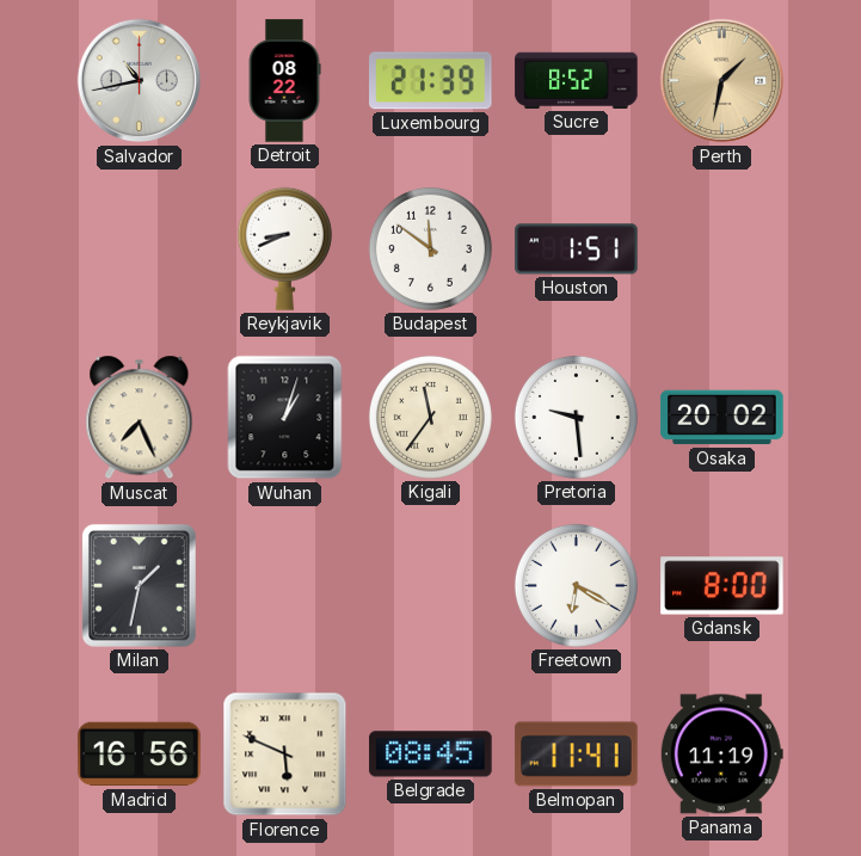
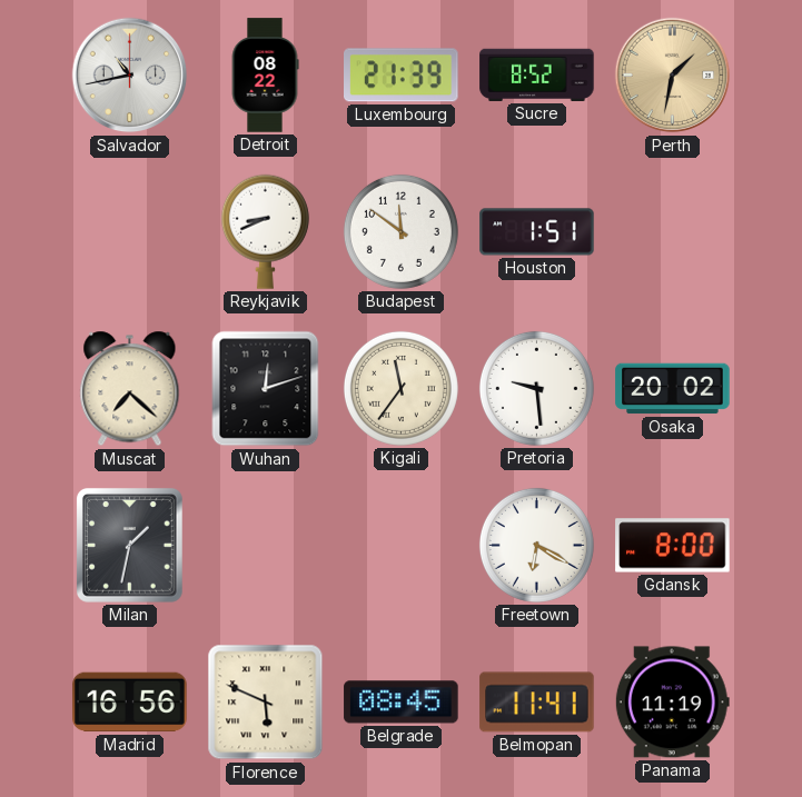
Muscat: 7:26 -> 7:22
Wuhan: 1:03 -> 12:12
